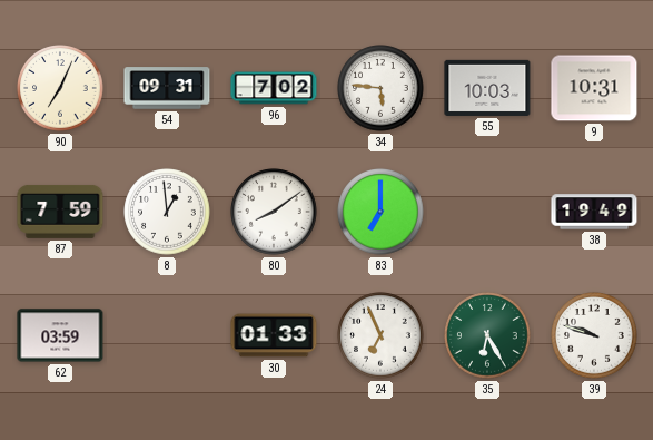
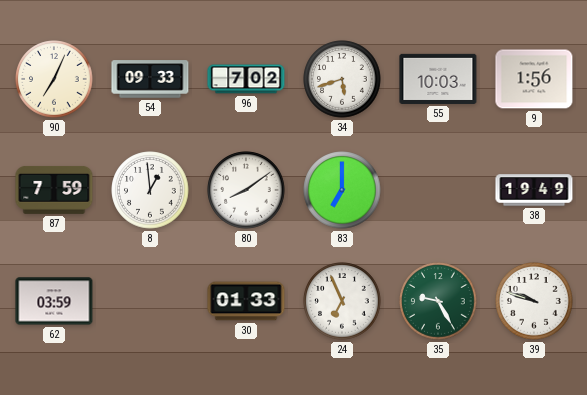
54: 09:31 -> 09:33
34: 5:46 -> 5:42
9: 10:31 -> 1:56
35: 6:25 -> 9:25
